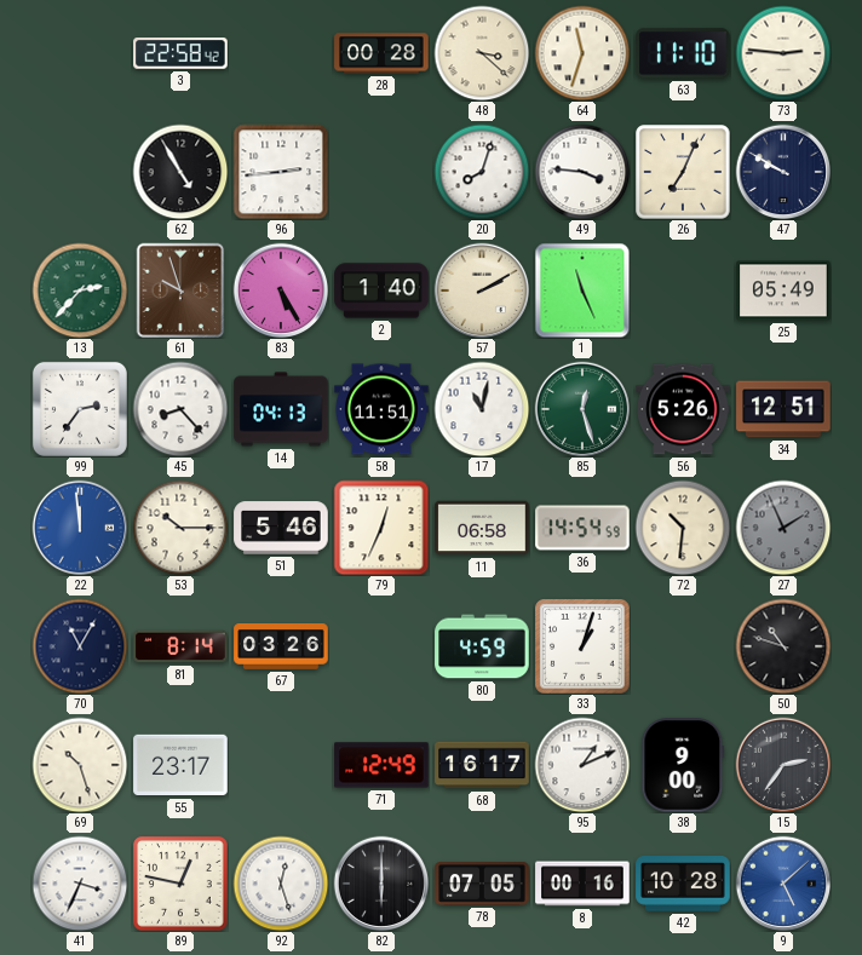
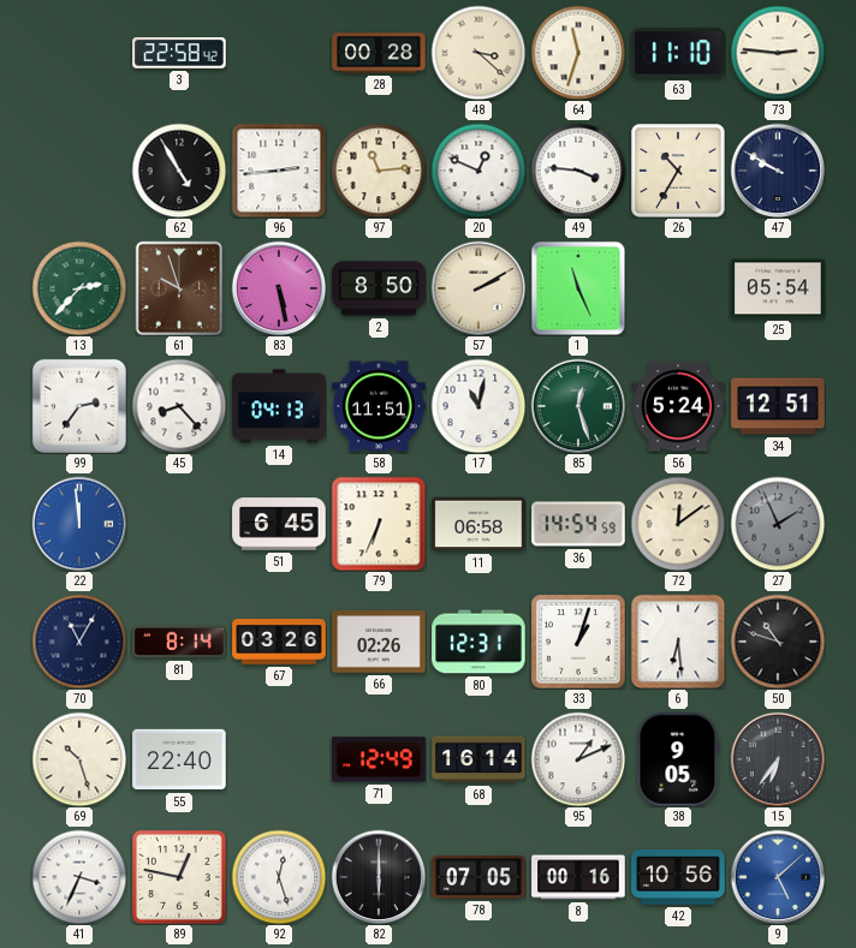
97: none -> 11:14
20: 8:03 -> 12:49
26: 7:04 -> 10:35
83: 5:25 -> 5:28
2: 1:40 -> 8:50
25: 05:49 -> 05:54
56: 5:26 -> 5:24
53: 10:15 -> none
51: 5:46 -> 6:45
79: 12:34 -> 6:34
72: 10:31 -> 12:09
66: none -> 02:26
80: 4:59 -> 12:31
6: none -> 6:29
55: 23:17 -> 22:40
68: 16:17 -> 16:14
38: 9:00 -> 9:05
15: 2:36 -> 6:36
42: 10:28 -> 10:56
